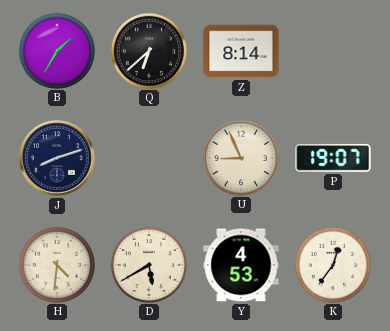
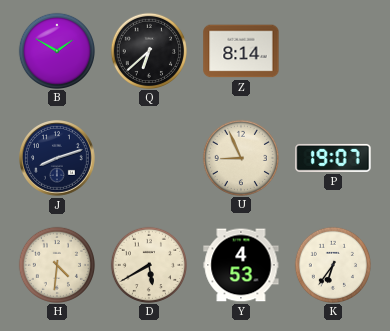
B: 1:35 -> 1:50
K: 12:36 -> 6:36
